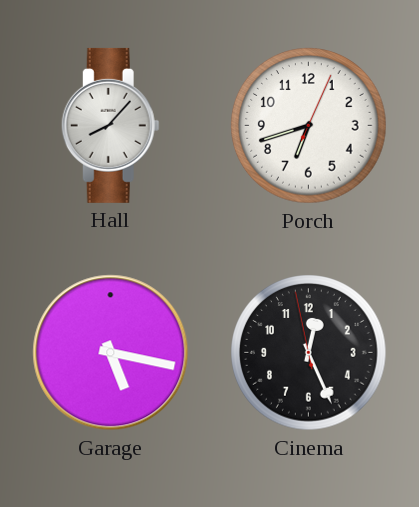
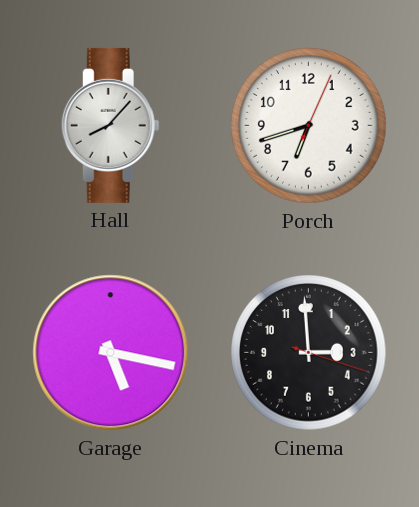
Cinema: 12:25 -> 2:59
